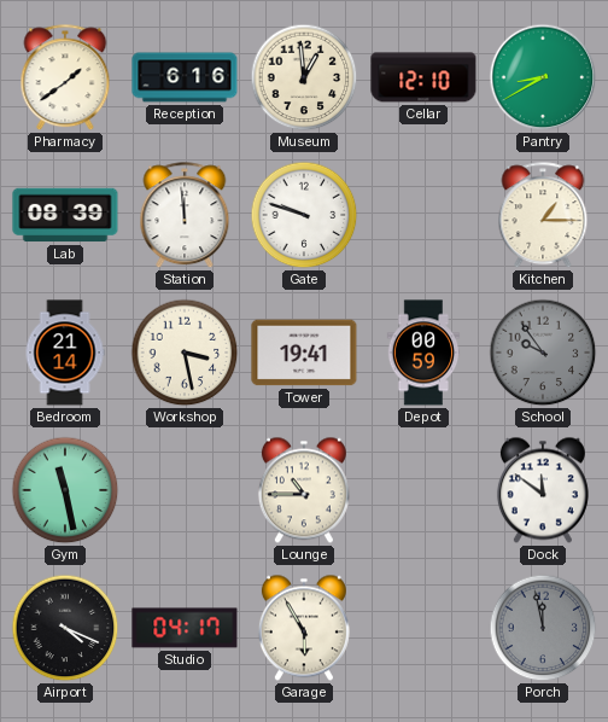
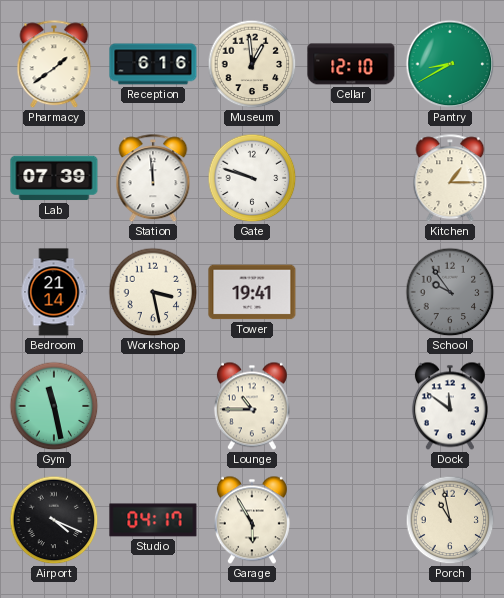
Lab: 08:39 -> 07:39
Depot: 00:59 -> none
Porch: 11:58 -> 10:58
Porch dial: grey -> cream
